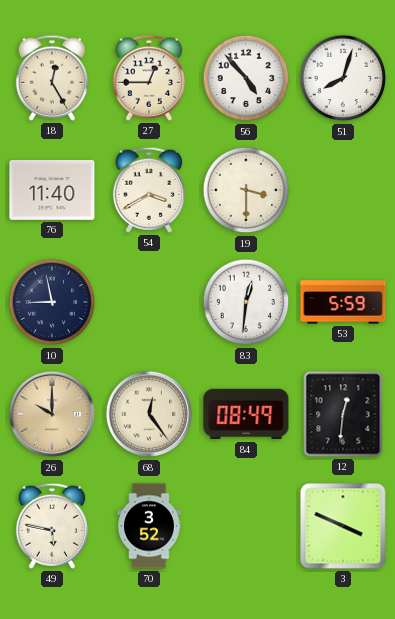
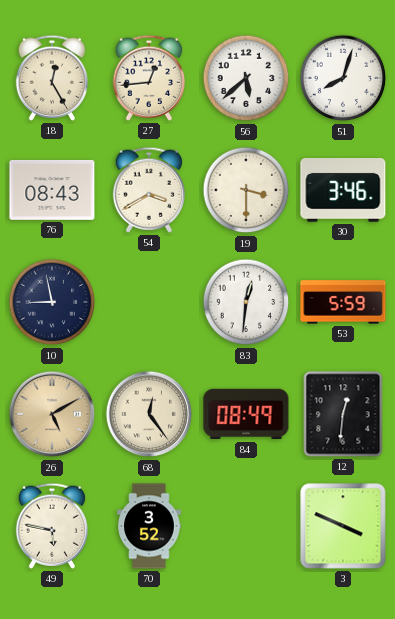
27: 12:45 -> 12:44
56: 4:53 -> 5:38
76: 11:40 -> 08:43
30: none -> 3:46
26: 10:00 -> 5:10
